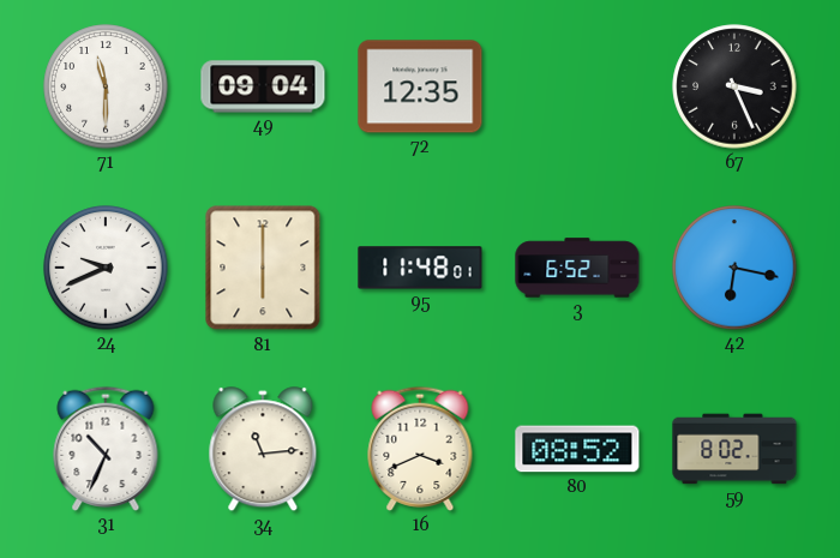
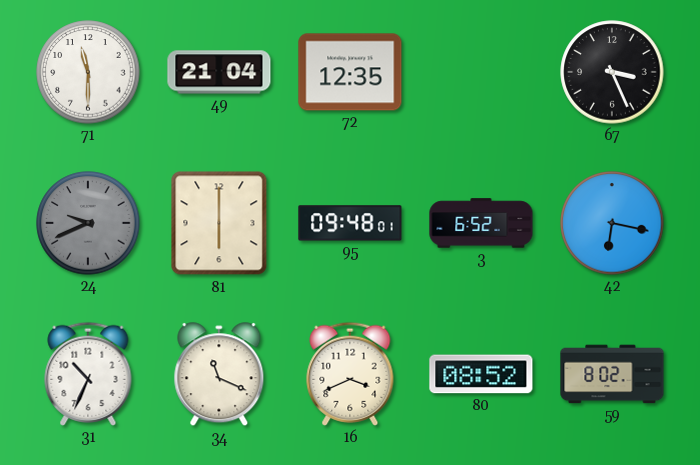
49: 09:04 -> 21:04
24 dial: white -> grey
95: 11:48 -> 09:48
34: 11:14 -> 11:19
